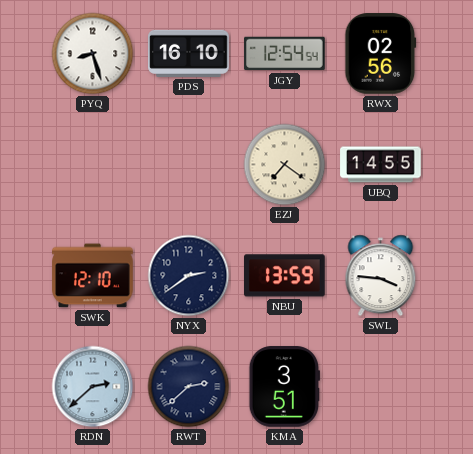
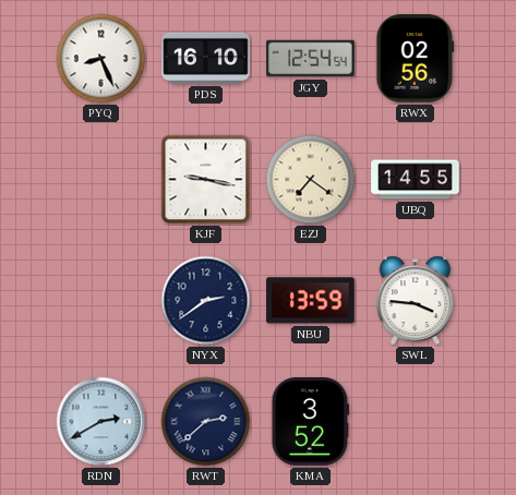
PYQ: 8:27 -> 8:26
KJF: none -> 9:17
SWK: 12:10 -> none
RDN: 2:38 -> 2:40
KMA: 3:51 -> 3:52
